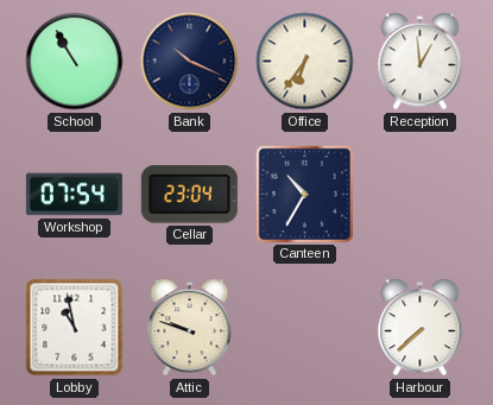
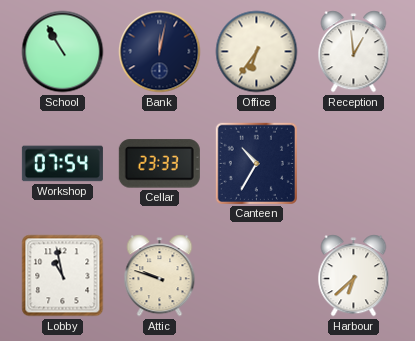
Bank: 10:19 -> 12:02
Cellar: 23:04 -> 23:33
Harbour: 7:38 -> 6:38
